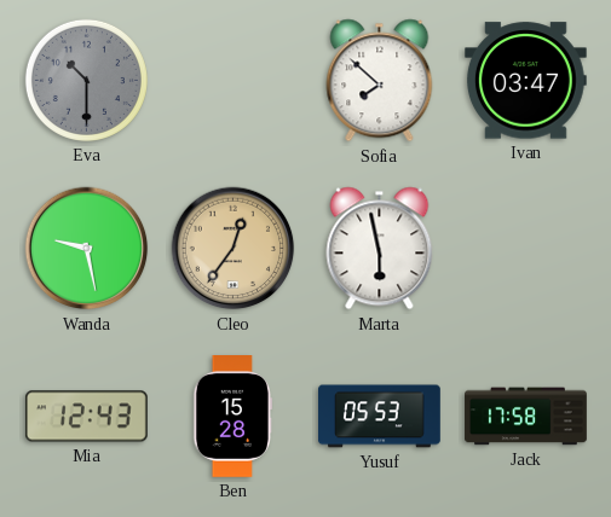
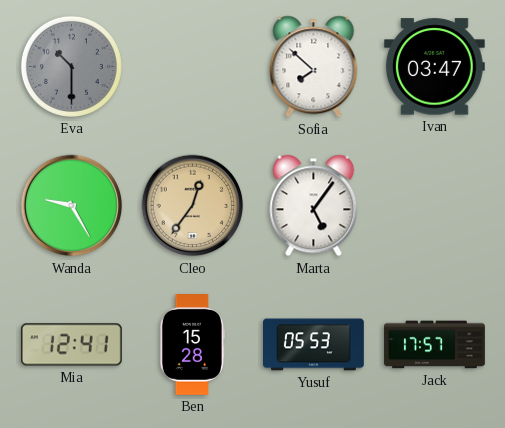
Wanda: 9:28 -> 9:25
Marta: 5:58 -> 5:06
Mia: 12:43 -> 12:41
Jack: 17:58 -> 17:57
